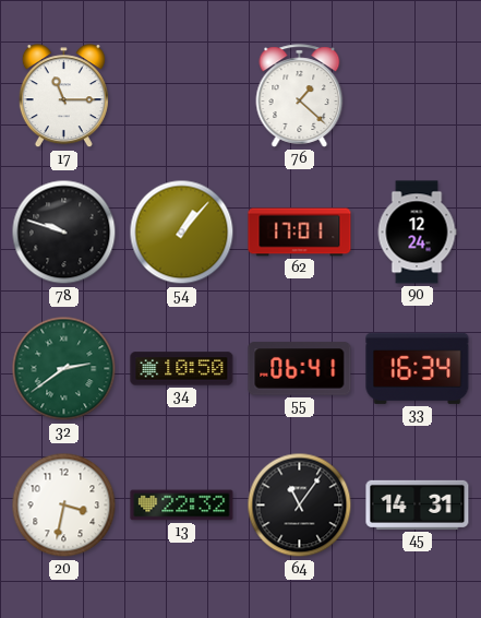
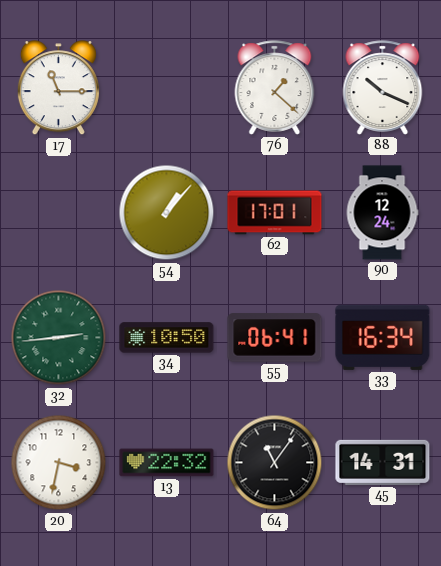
88: none -> 10:19
78: 9:48 -> none
32: 2:39 -> 2:44
